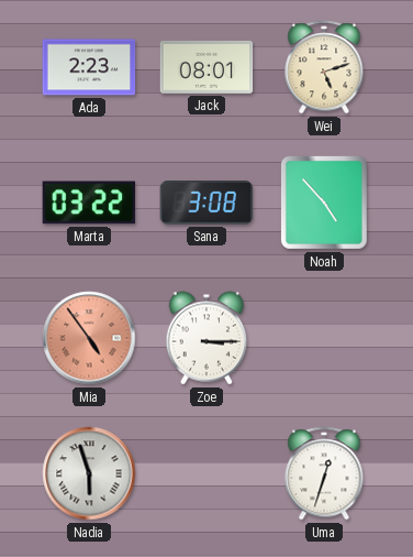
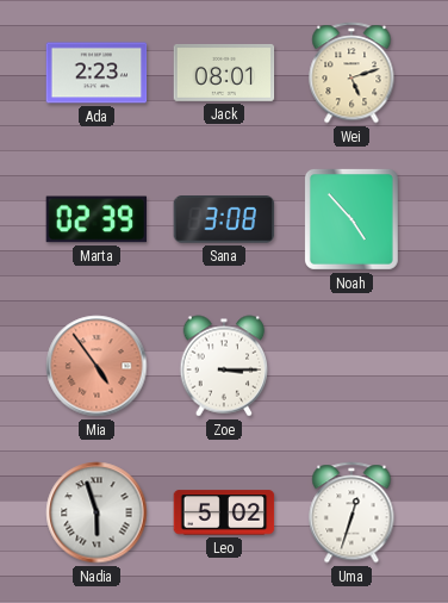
Marta: 03:22 -> 02:39
Leo: none -> 5:02
